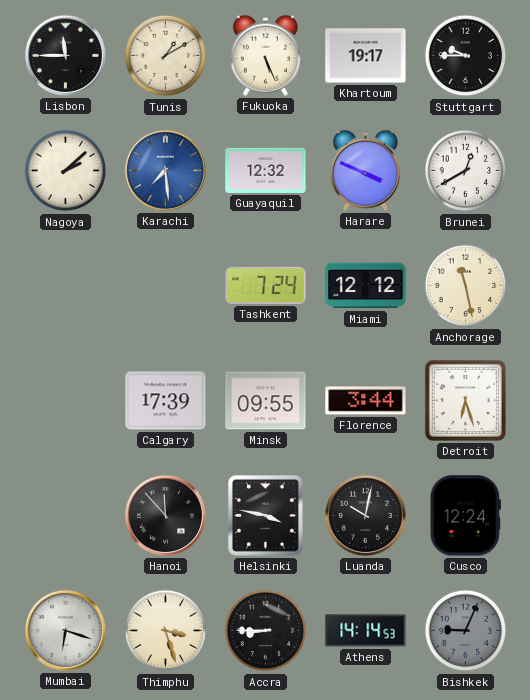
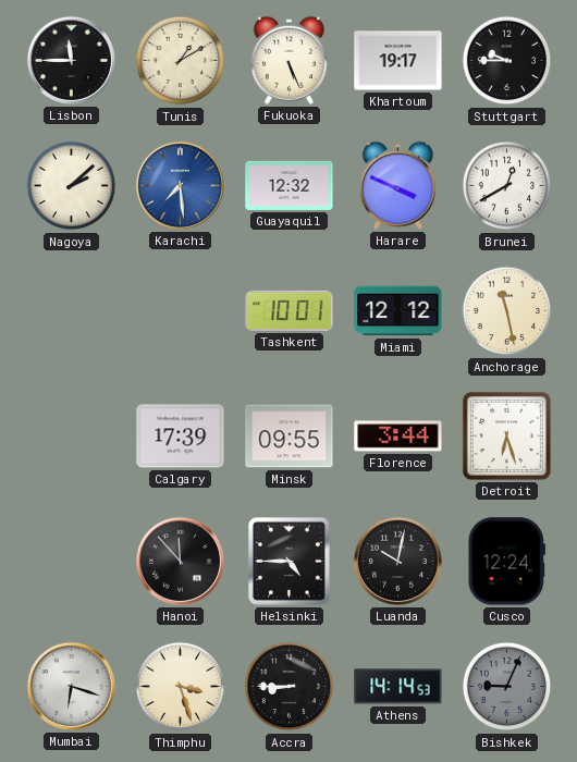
Tashkent: 7:24 -> 10:01
Helsinki: 3:47 -> 4:45
